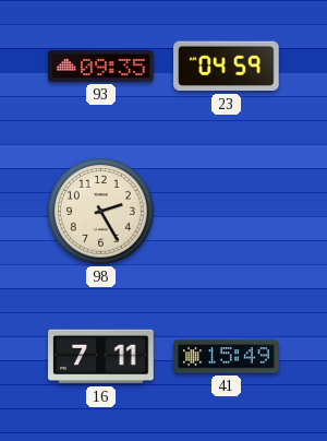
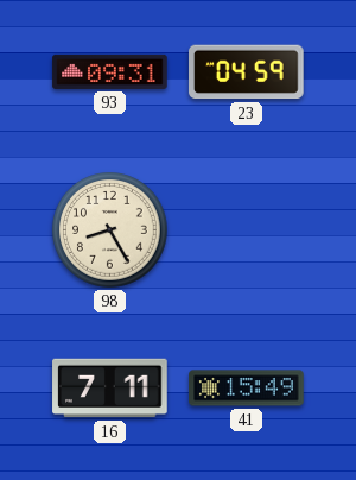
93: 09:35 -> 09:31
98: 2:25 -> 8:25
